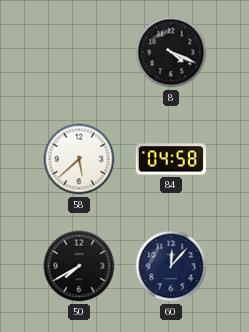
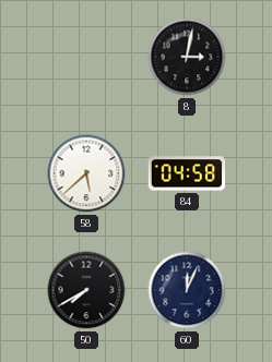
8: 4:19 -> 3:02
60: 12:07 -> 12:04
